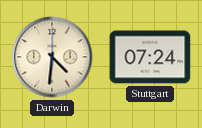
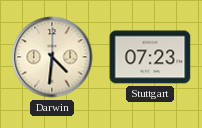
Stuttgart: 07:24 -> 07:23
